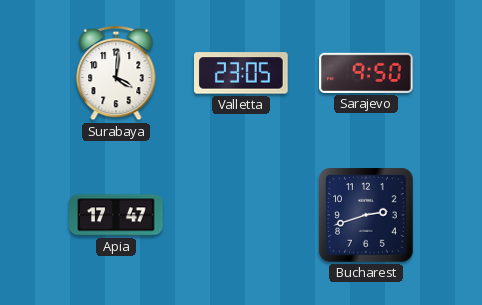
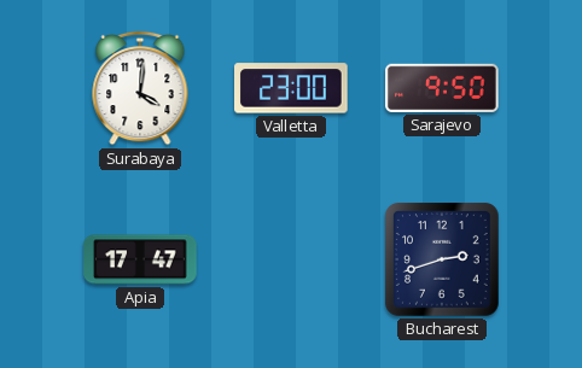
Valletta: 23:05 -> 23:00
